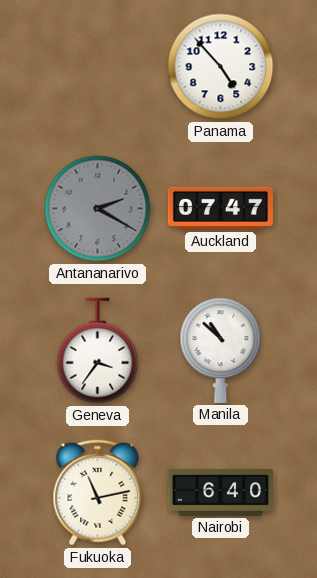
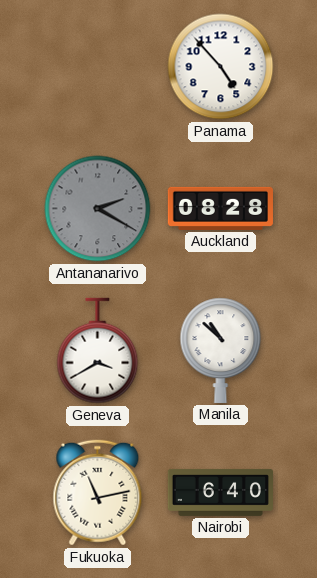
Auckland: 07:47 -> 08:28
Geneva: 3:36 -> 3:40
